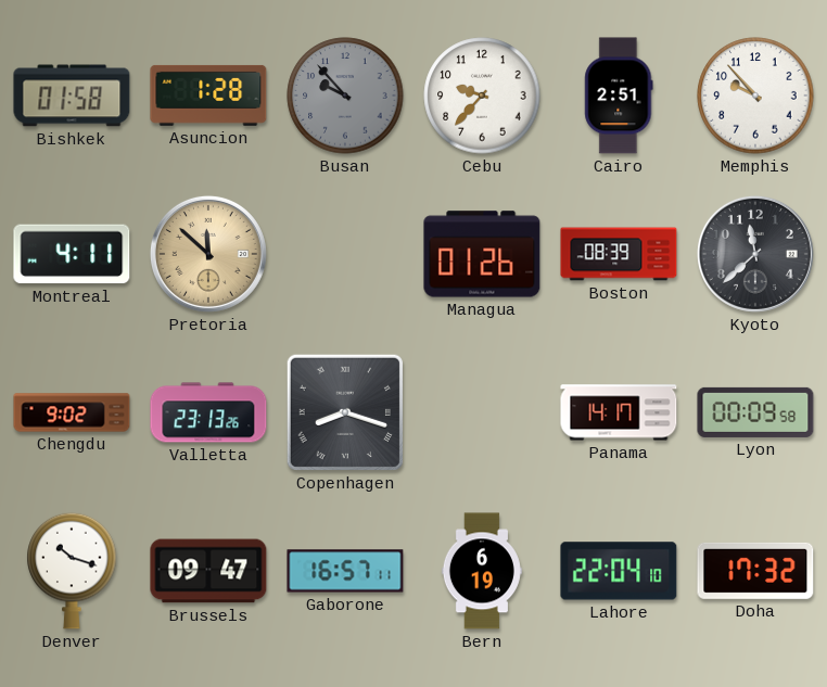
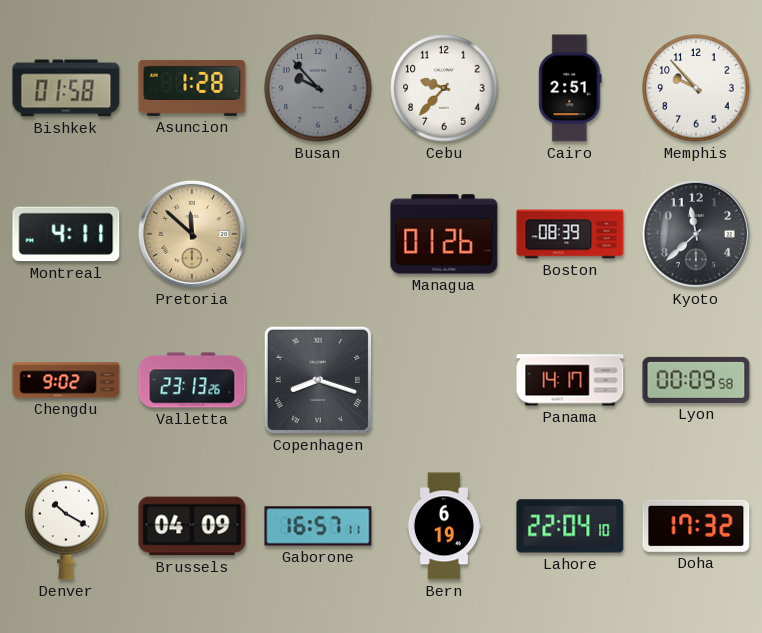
Denver: 10:18 -> 10:20
Brussels: 09:47 -> 04:09
